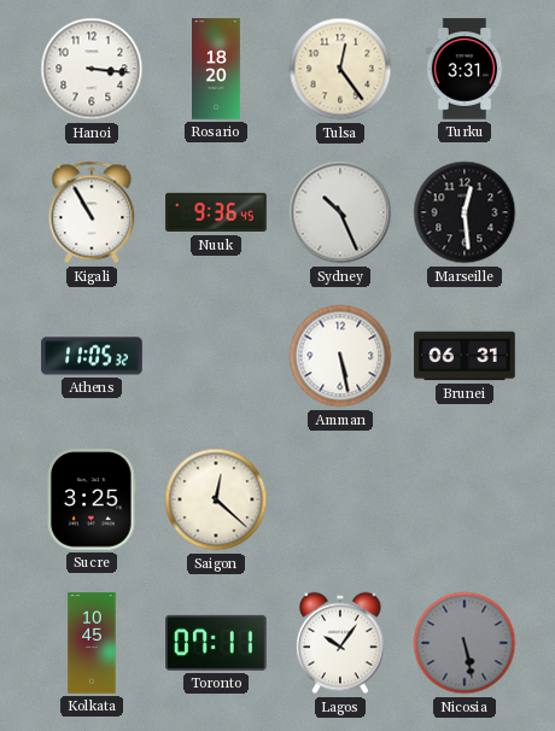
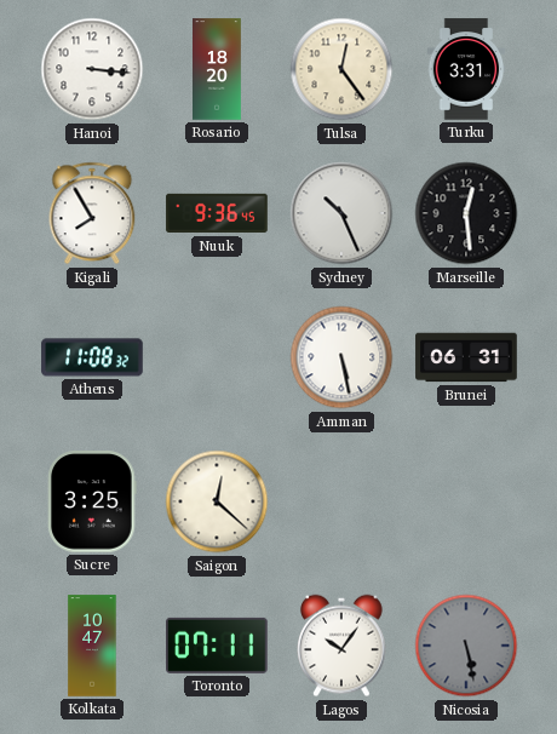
Kigali: 10:55 -> 7:55
Athens: 11:05 -> 11:08
Kolkata: 10:45 -> 10:47
